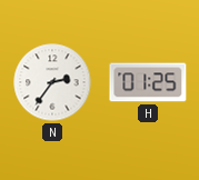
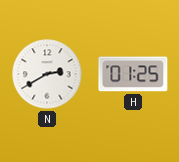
N: 2:36 -> 2:40
